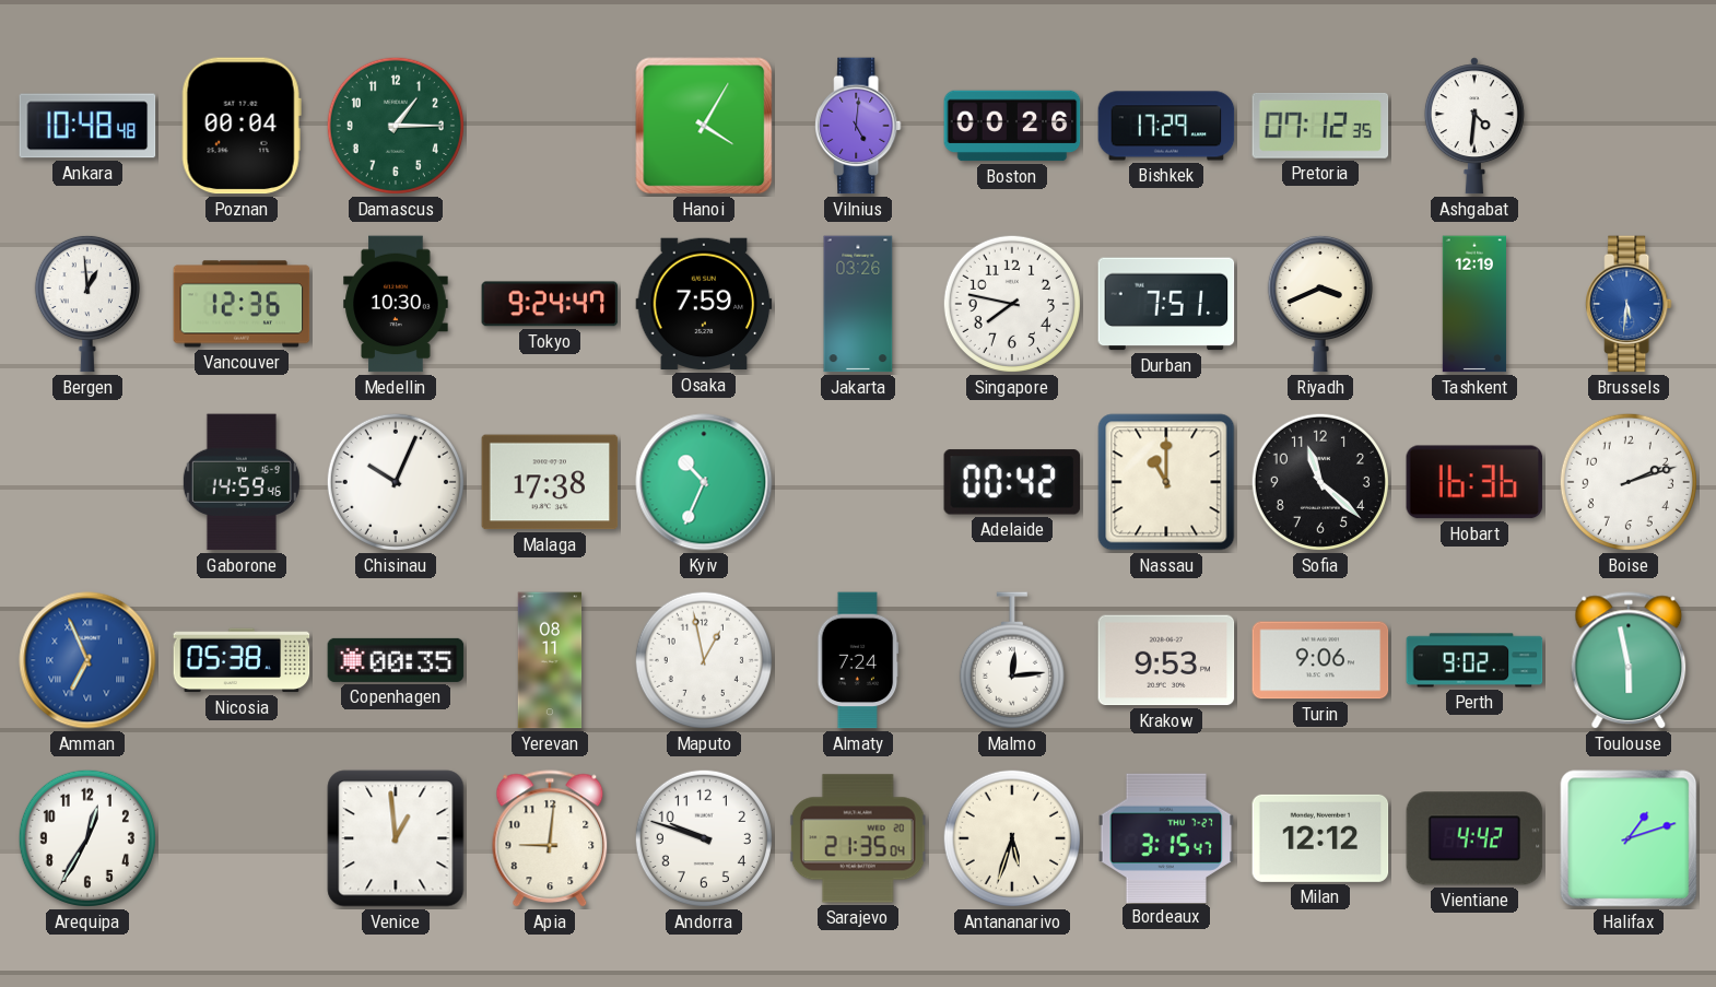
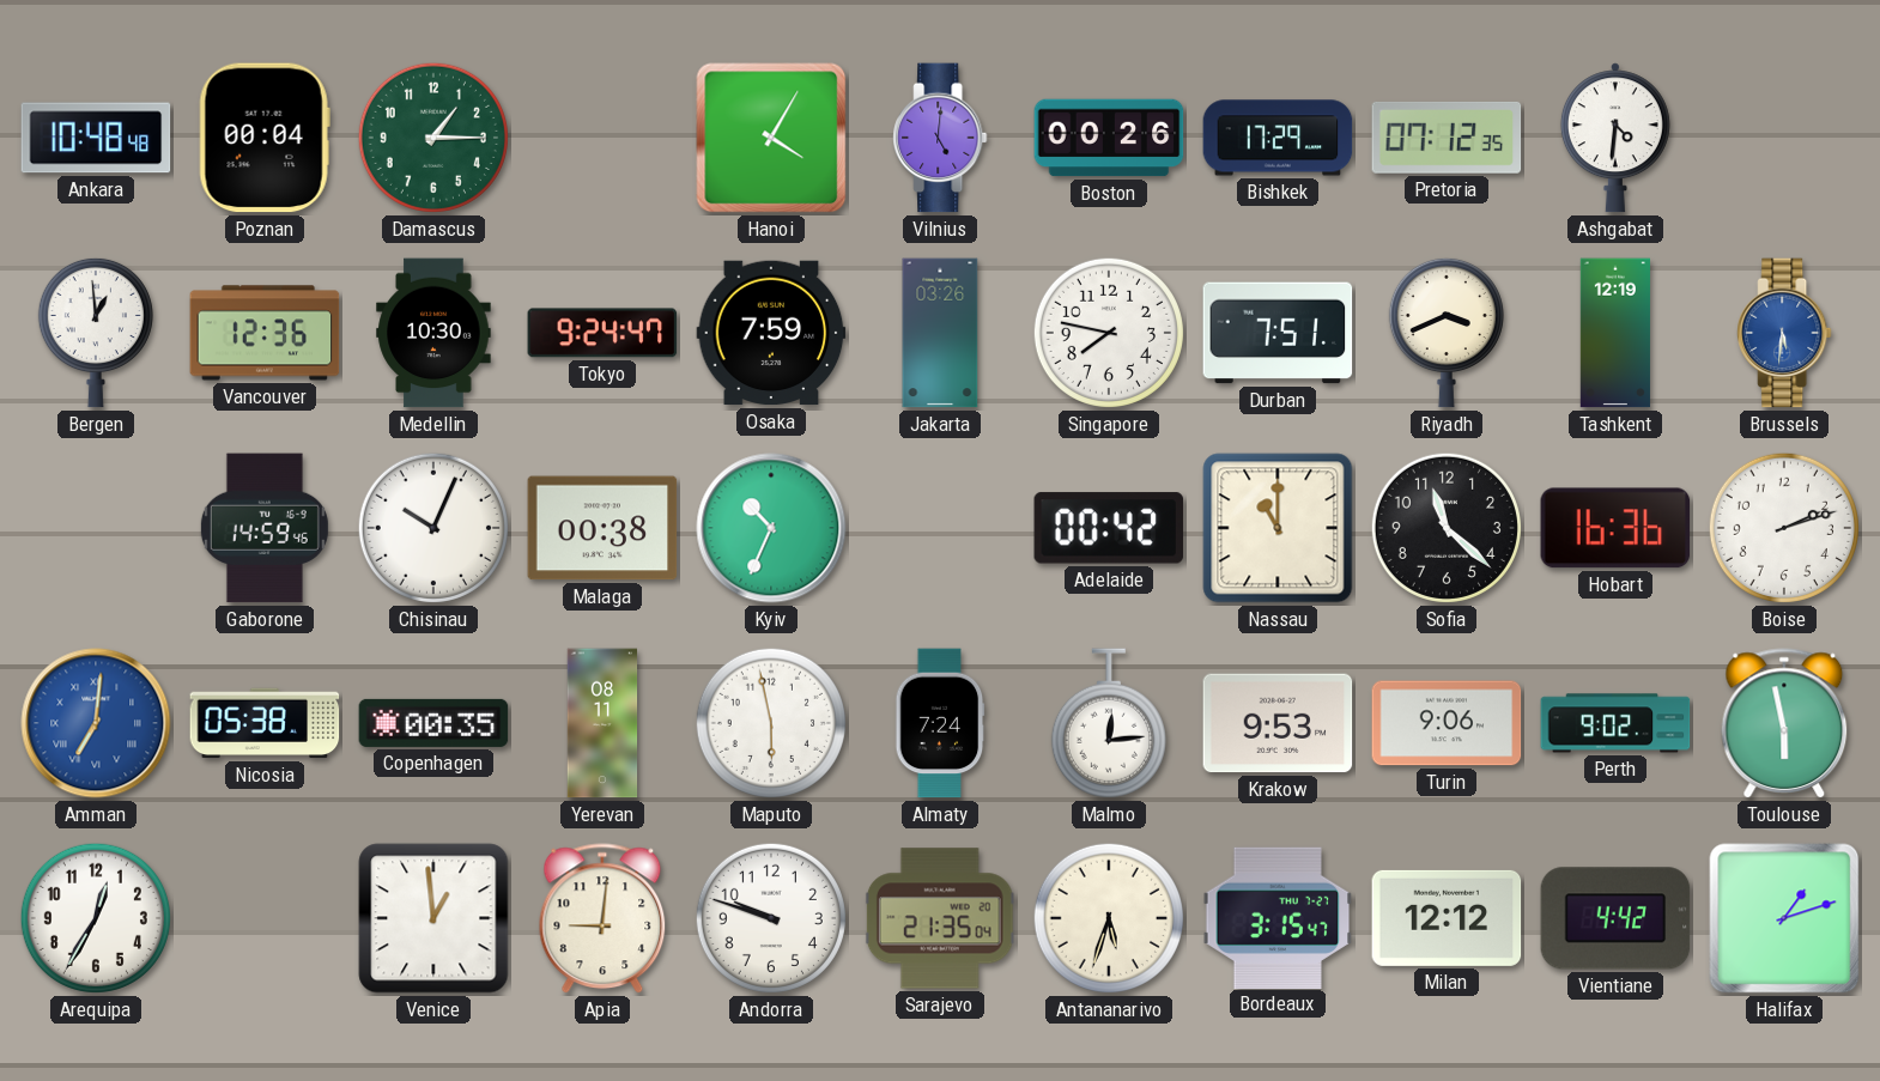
Malaga: 17:38 -> 00:38
Amman: 6:56 -> 7:01
Maputo: 12:58 -> 5:58
